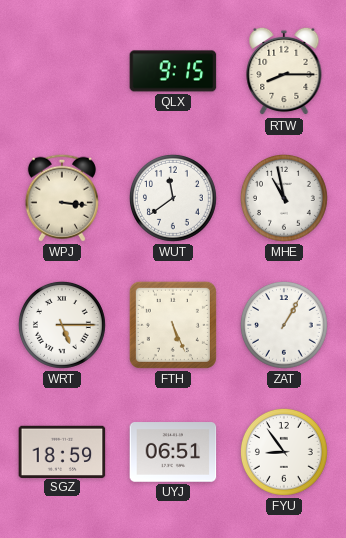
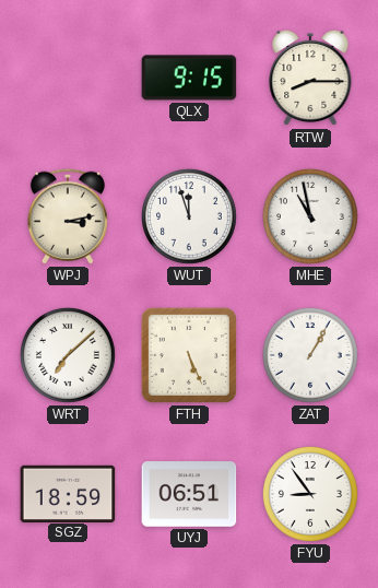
WPJ: 3:16 -> 3:13
WUT: 11:39 -> 11:57
WRT: 5:15 -> 7:08
